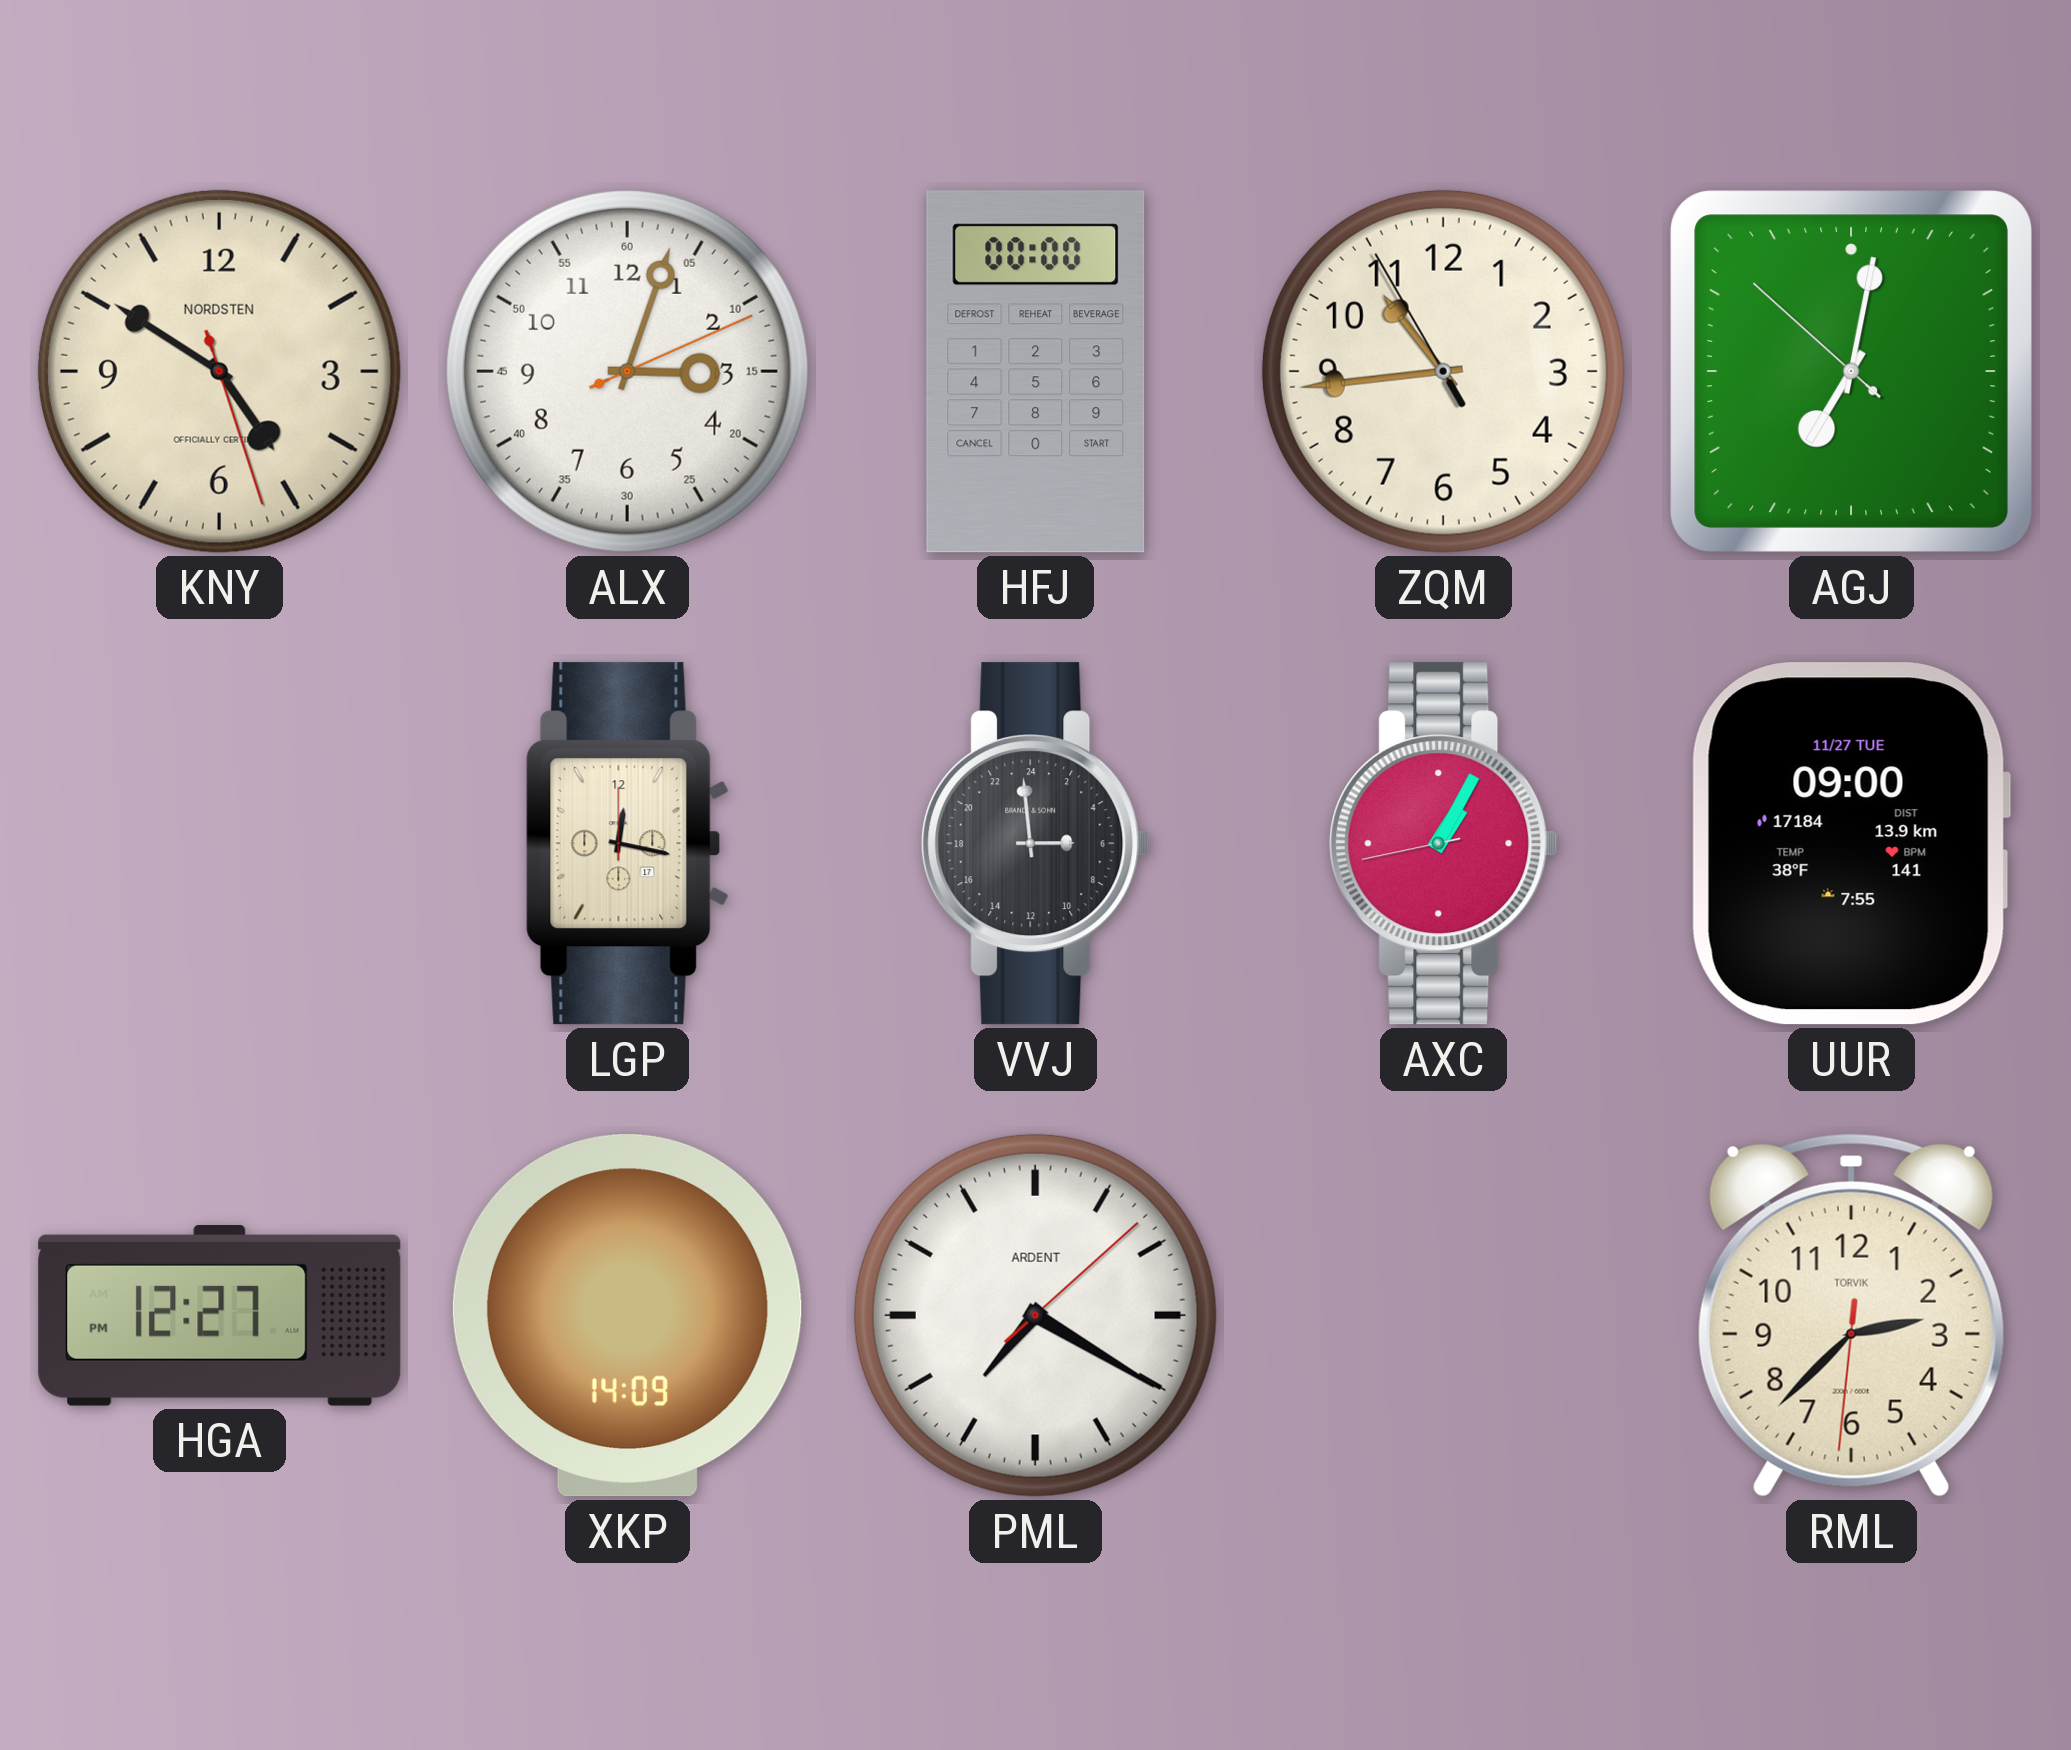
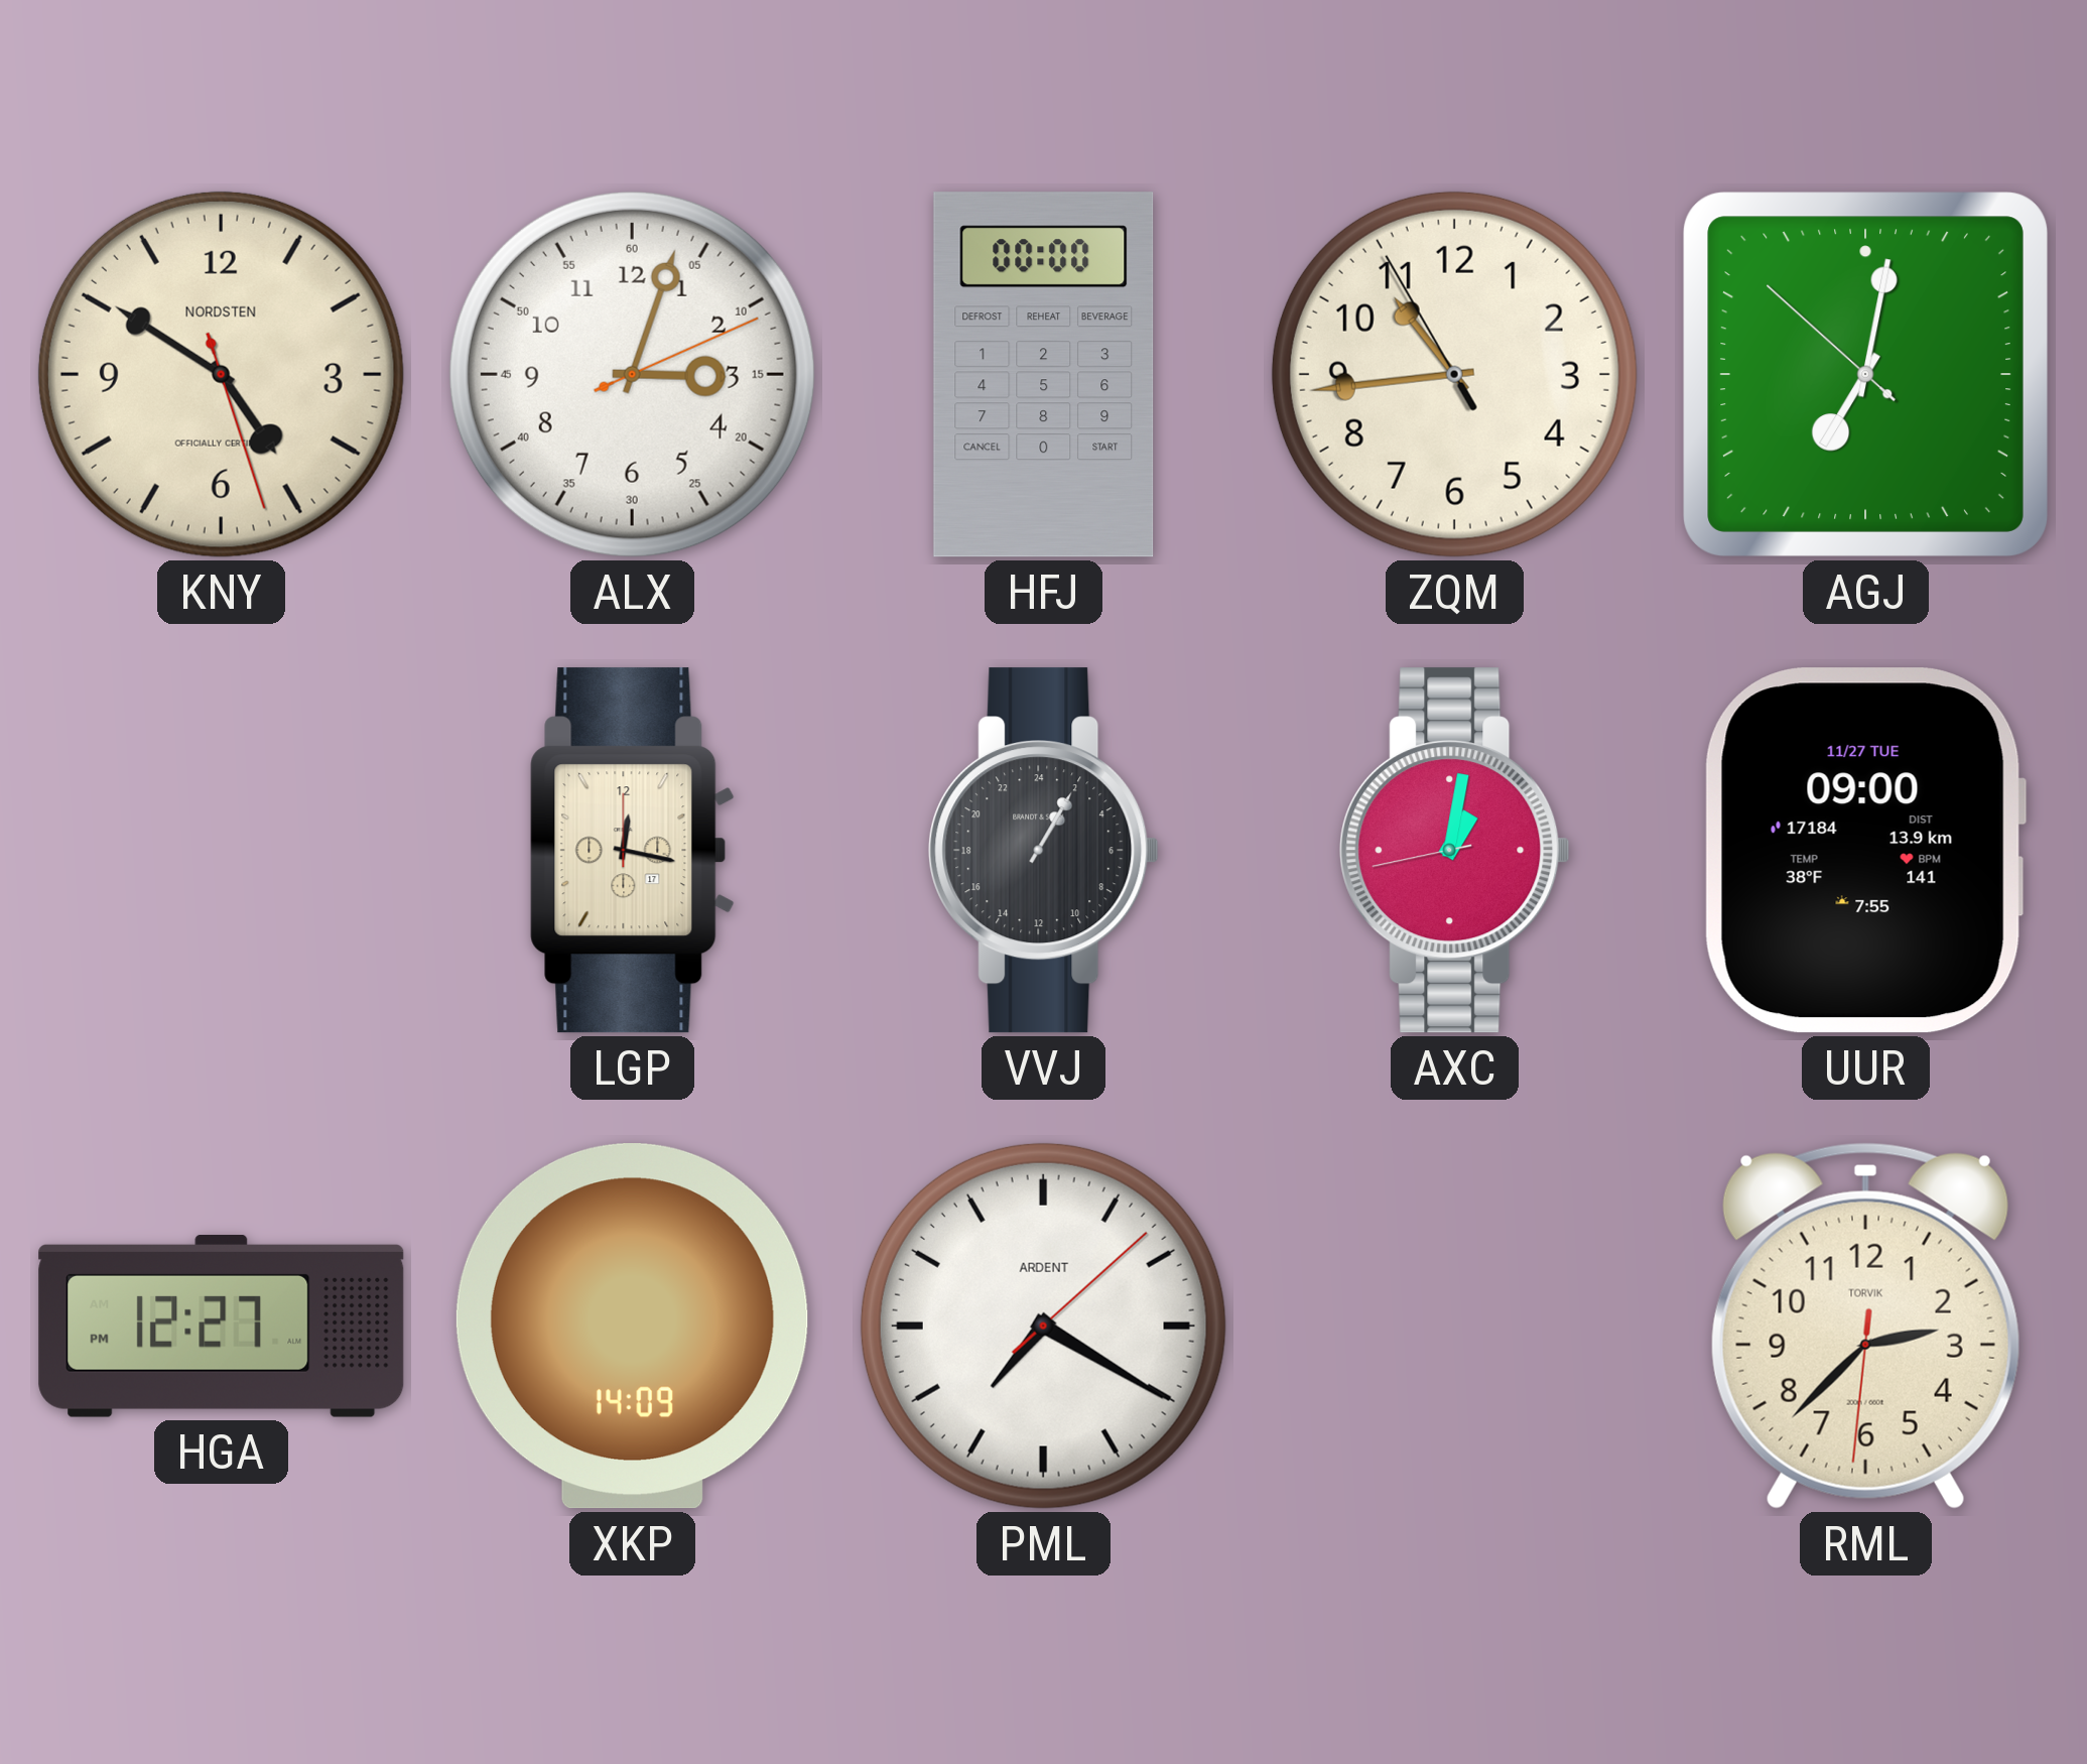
VVJ: 5:59 -> 2:05
AXC: 1:04 -> 1:01
